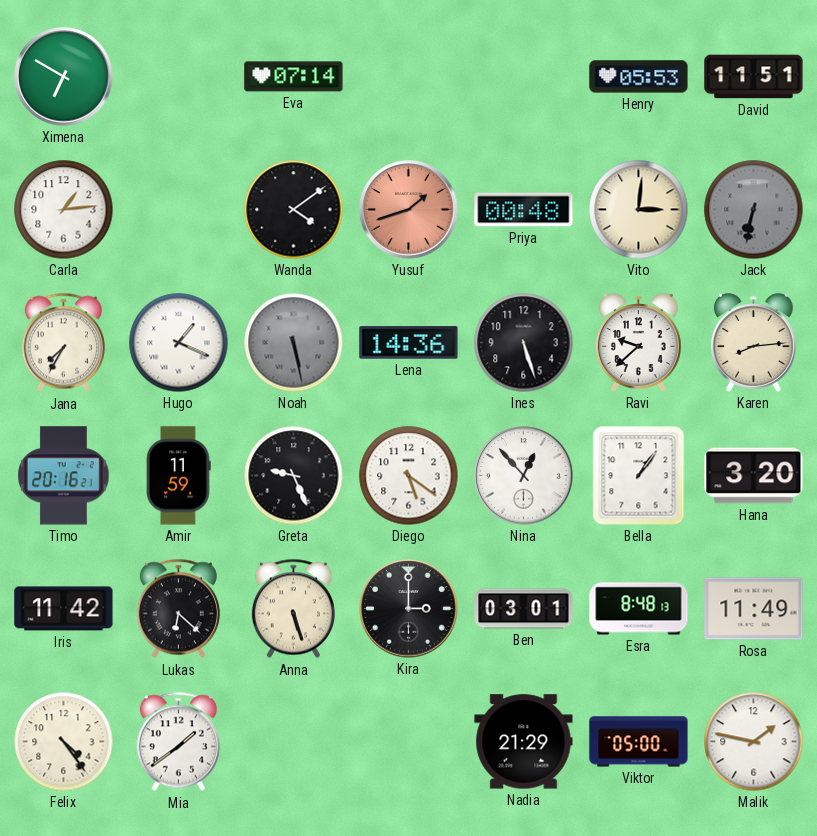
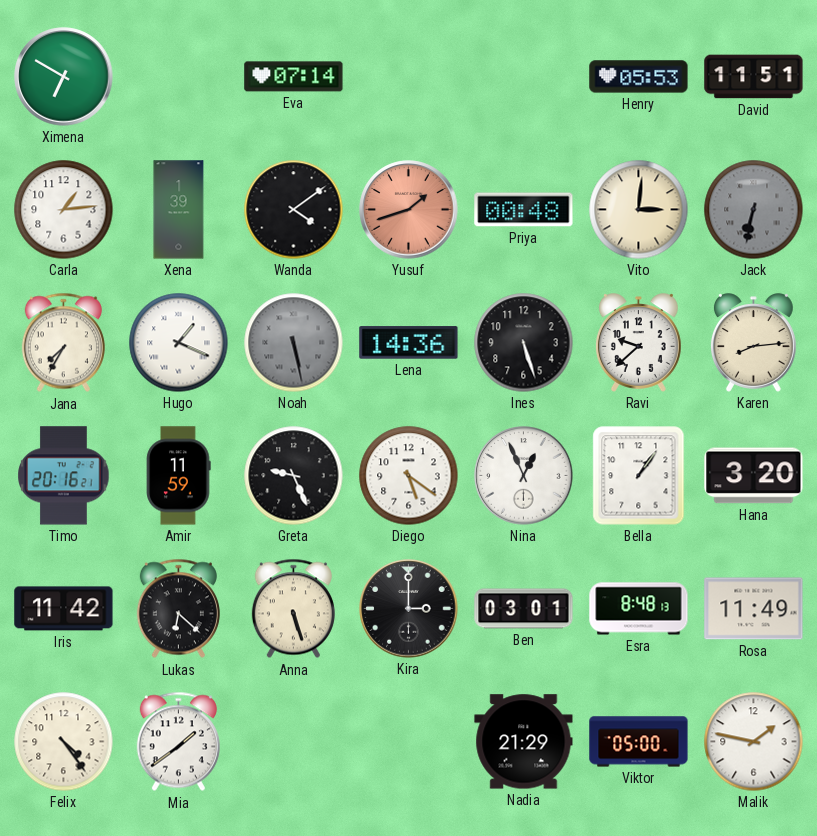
Xena: none -> 1:39
Nina: 12:53 -> 12:56
